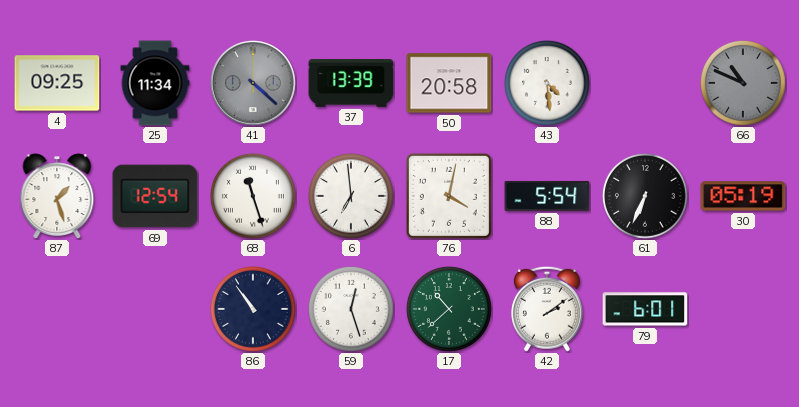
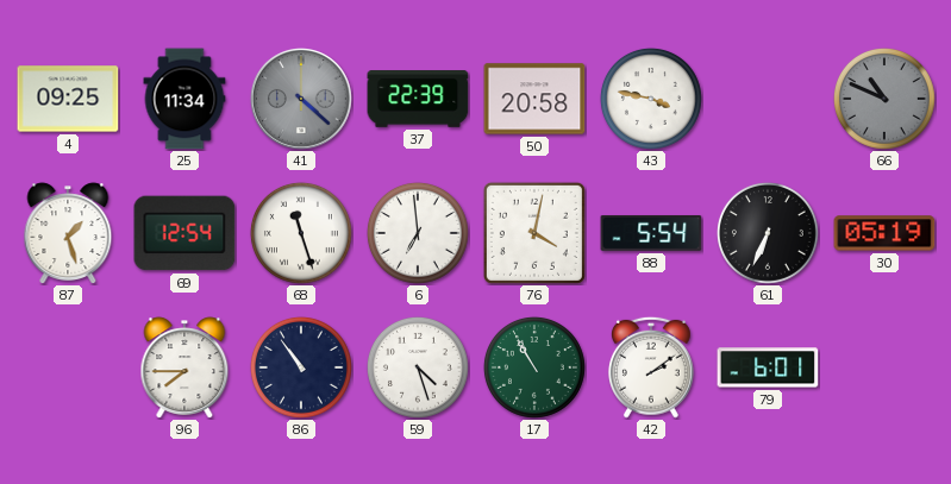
37: 13:39 -> 22:39
43: 4:29 -> 3:47
96: none -> 7:45
59: 12:27 -> 4:27
17: 10:38 -> 10:55
